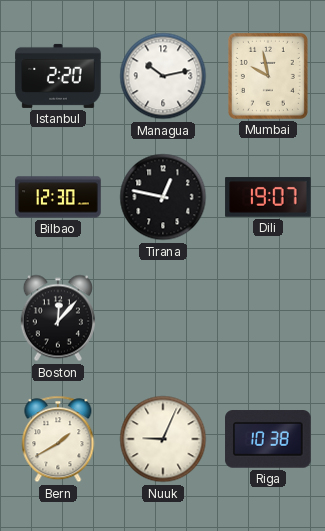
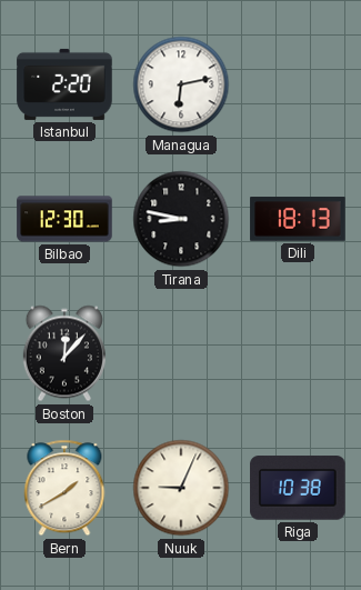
Managua: 10:13 -> 6:13
Mumbai: 9:58 -> none
Tirana: 12:47 -> 8:47
Dili: 19:07 -> 18:13
